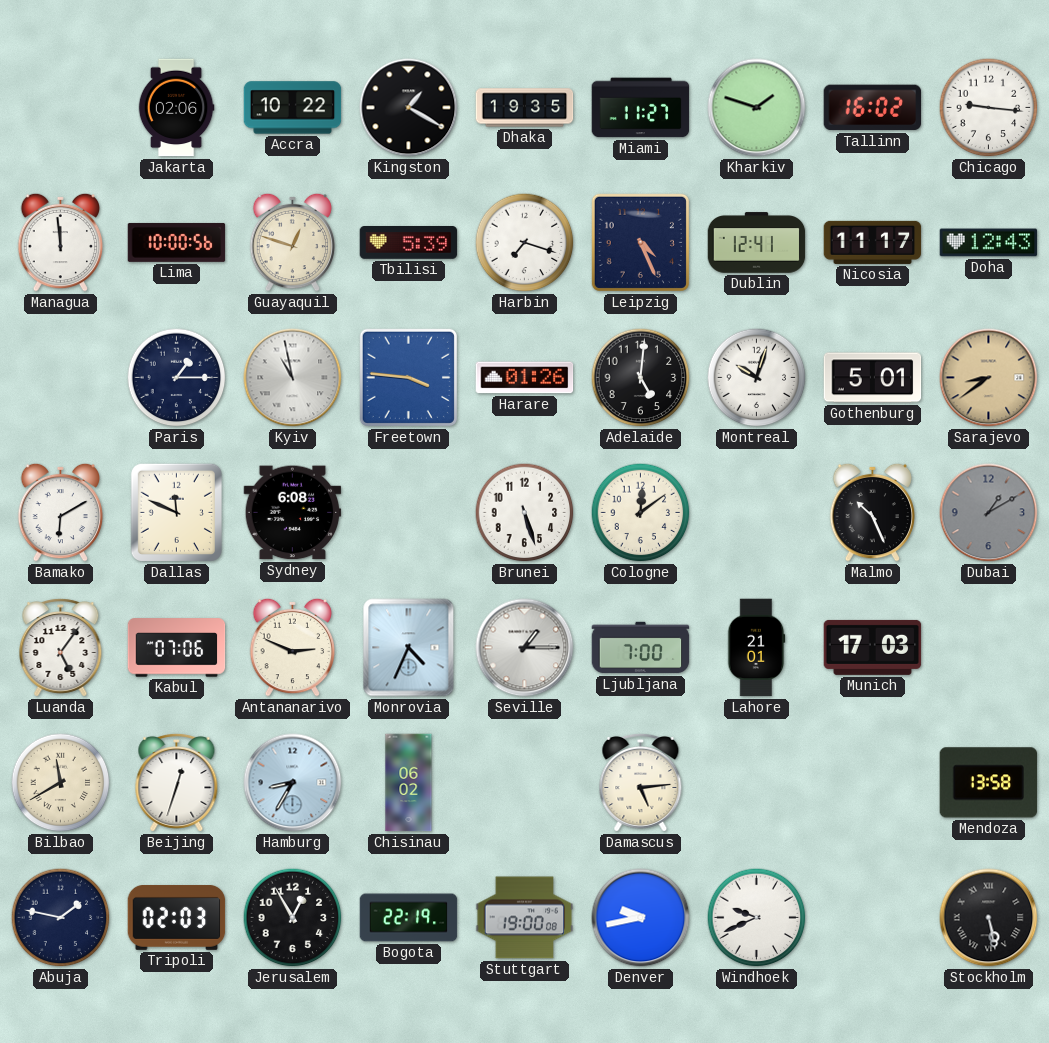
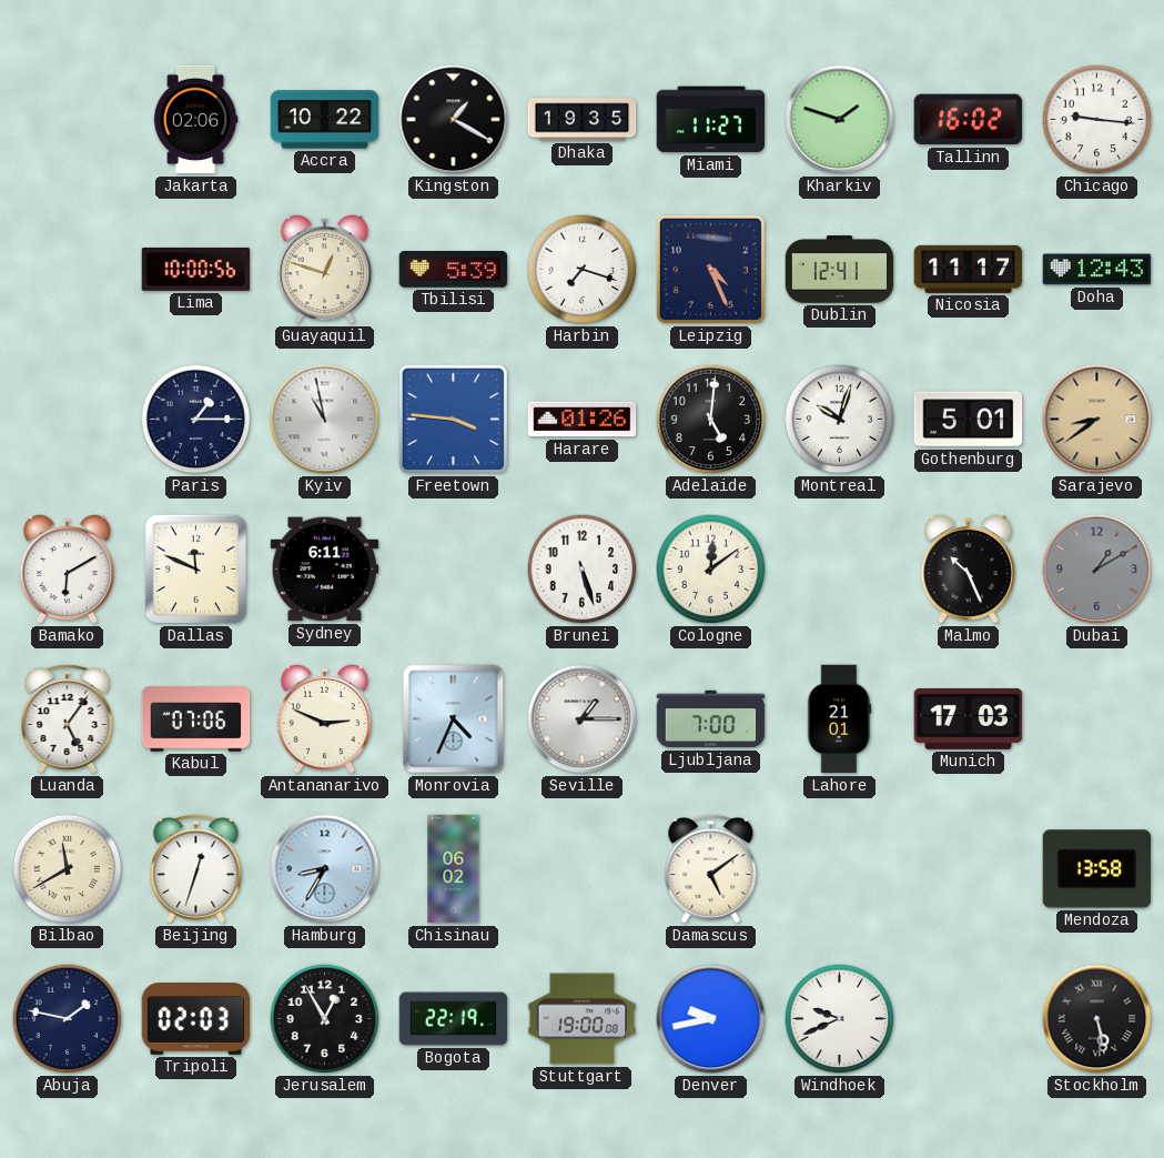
Managua: 11:59 -> none
Sydney: 6:08 -> 6:11
Damascus: 5:14 -> 5:09
